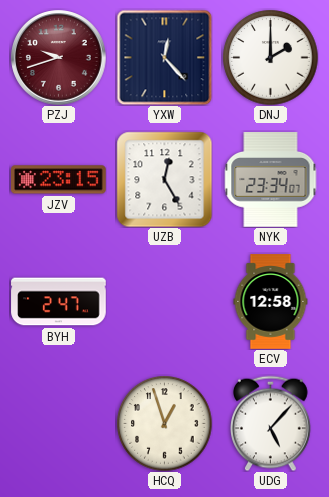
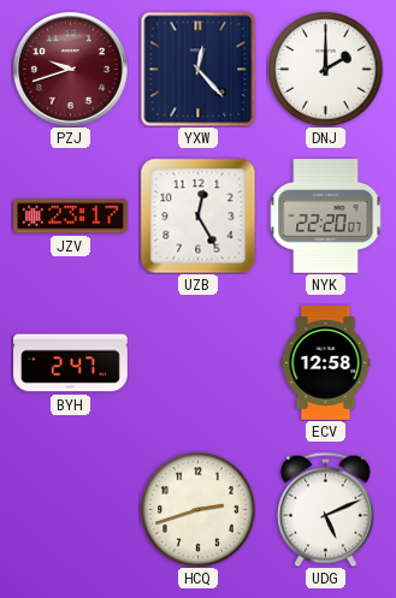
JZV: 23:15 -> 23:17
NYK: 23:34 -> 22:20
HCQ: 12:57 -> 2:42
UDG: 5:07 -> 5:11
